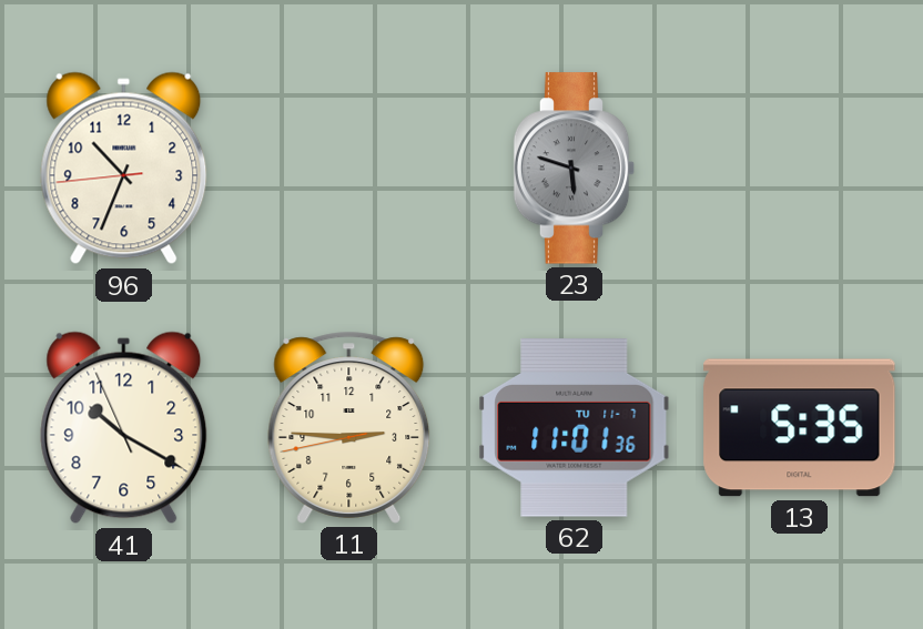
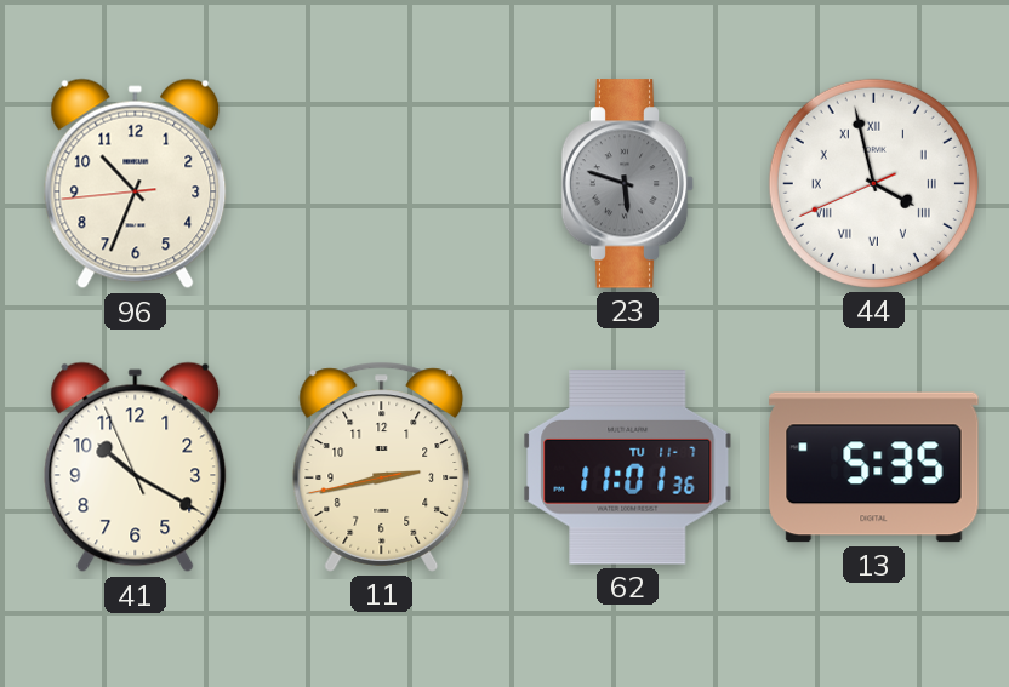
44: none -> 3:57
11: 2:45 -> 2:42
